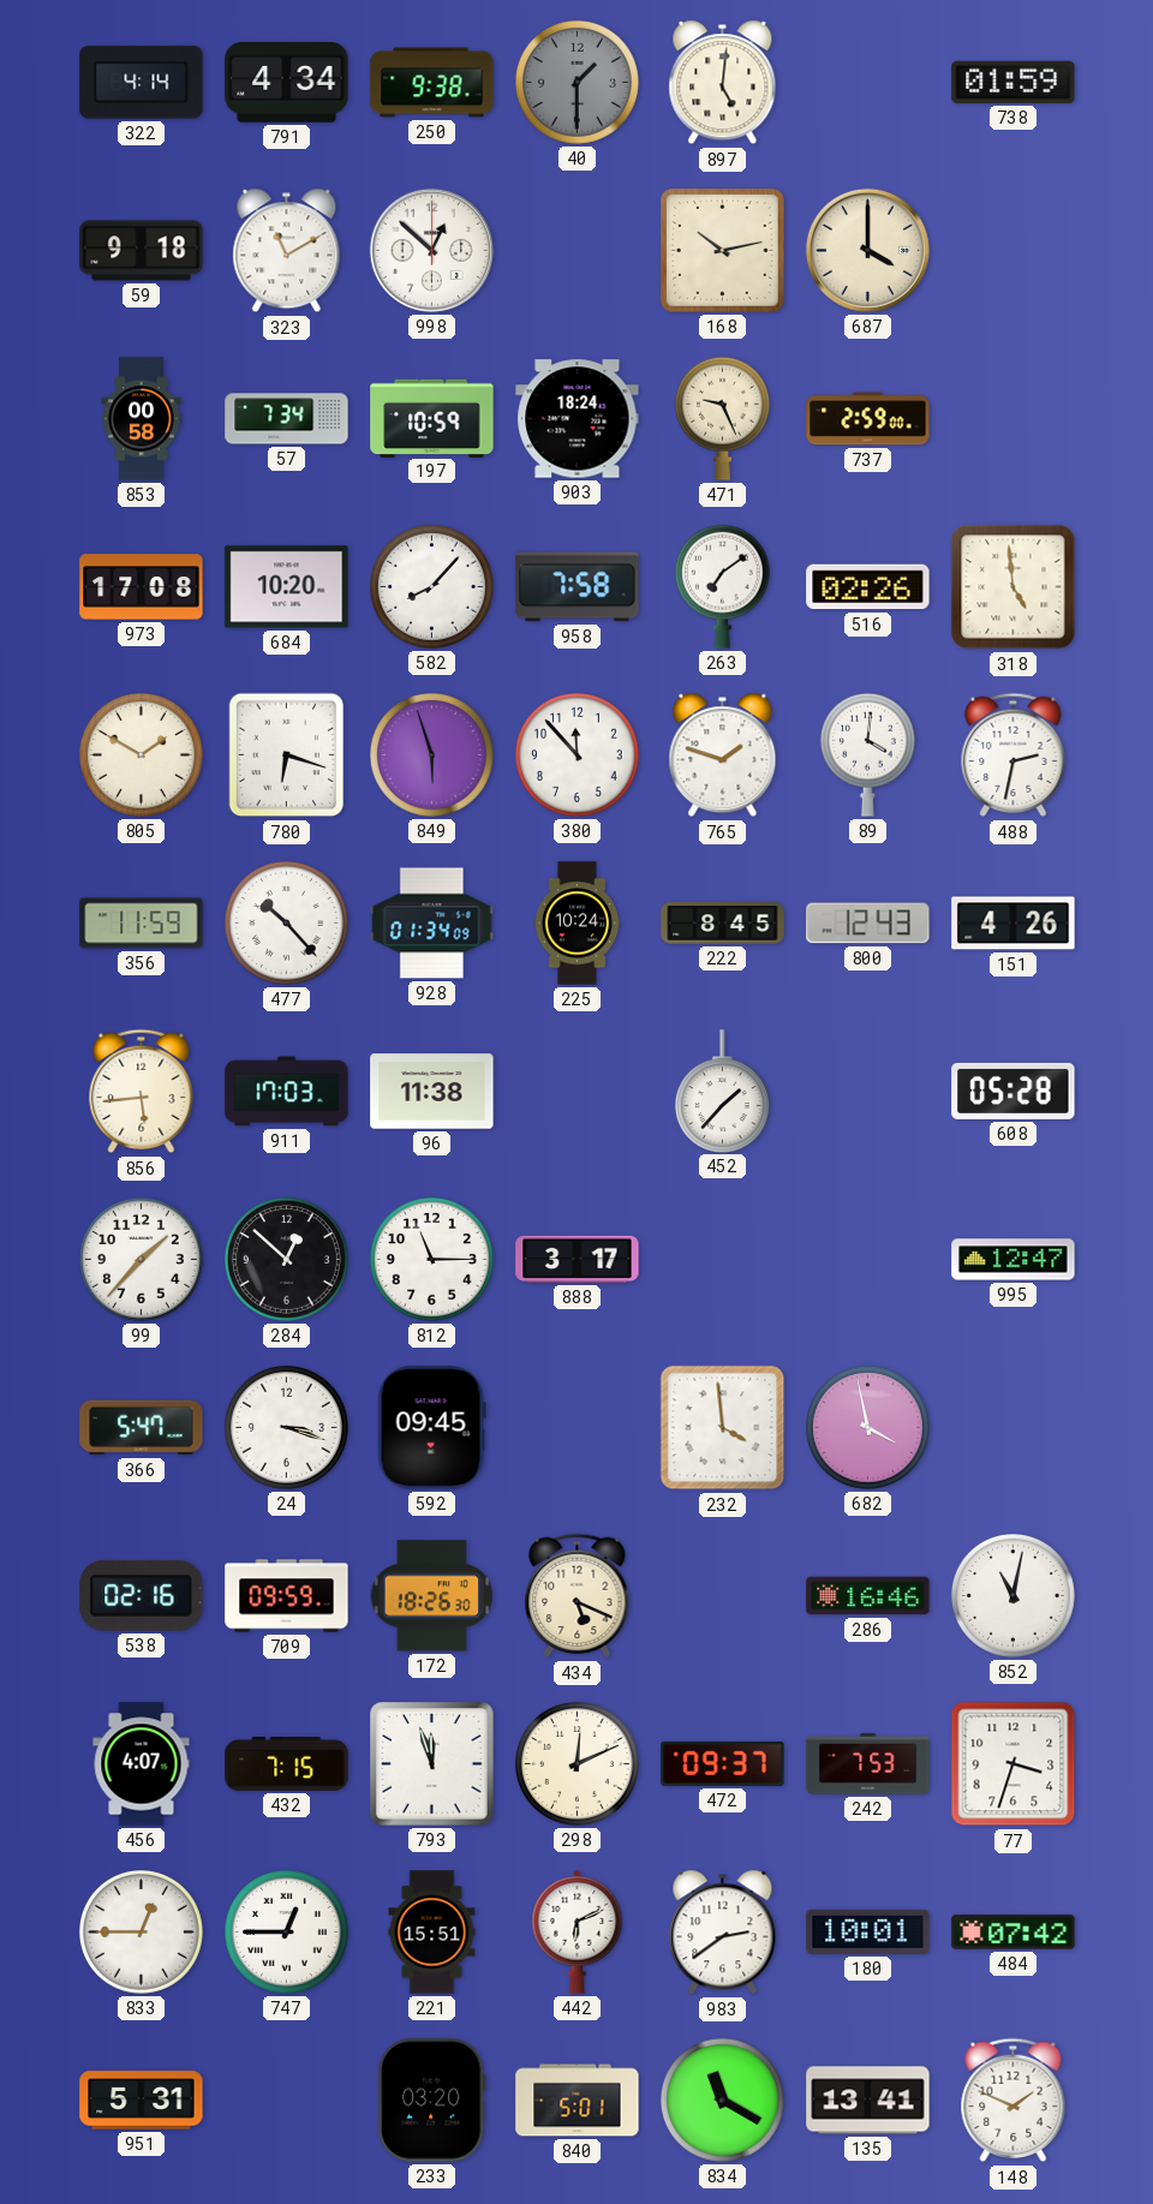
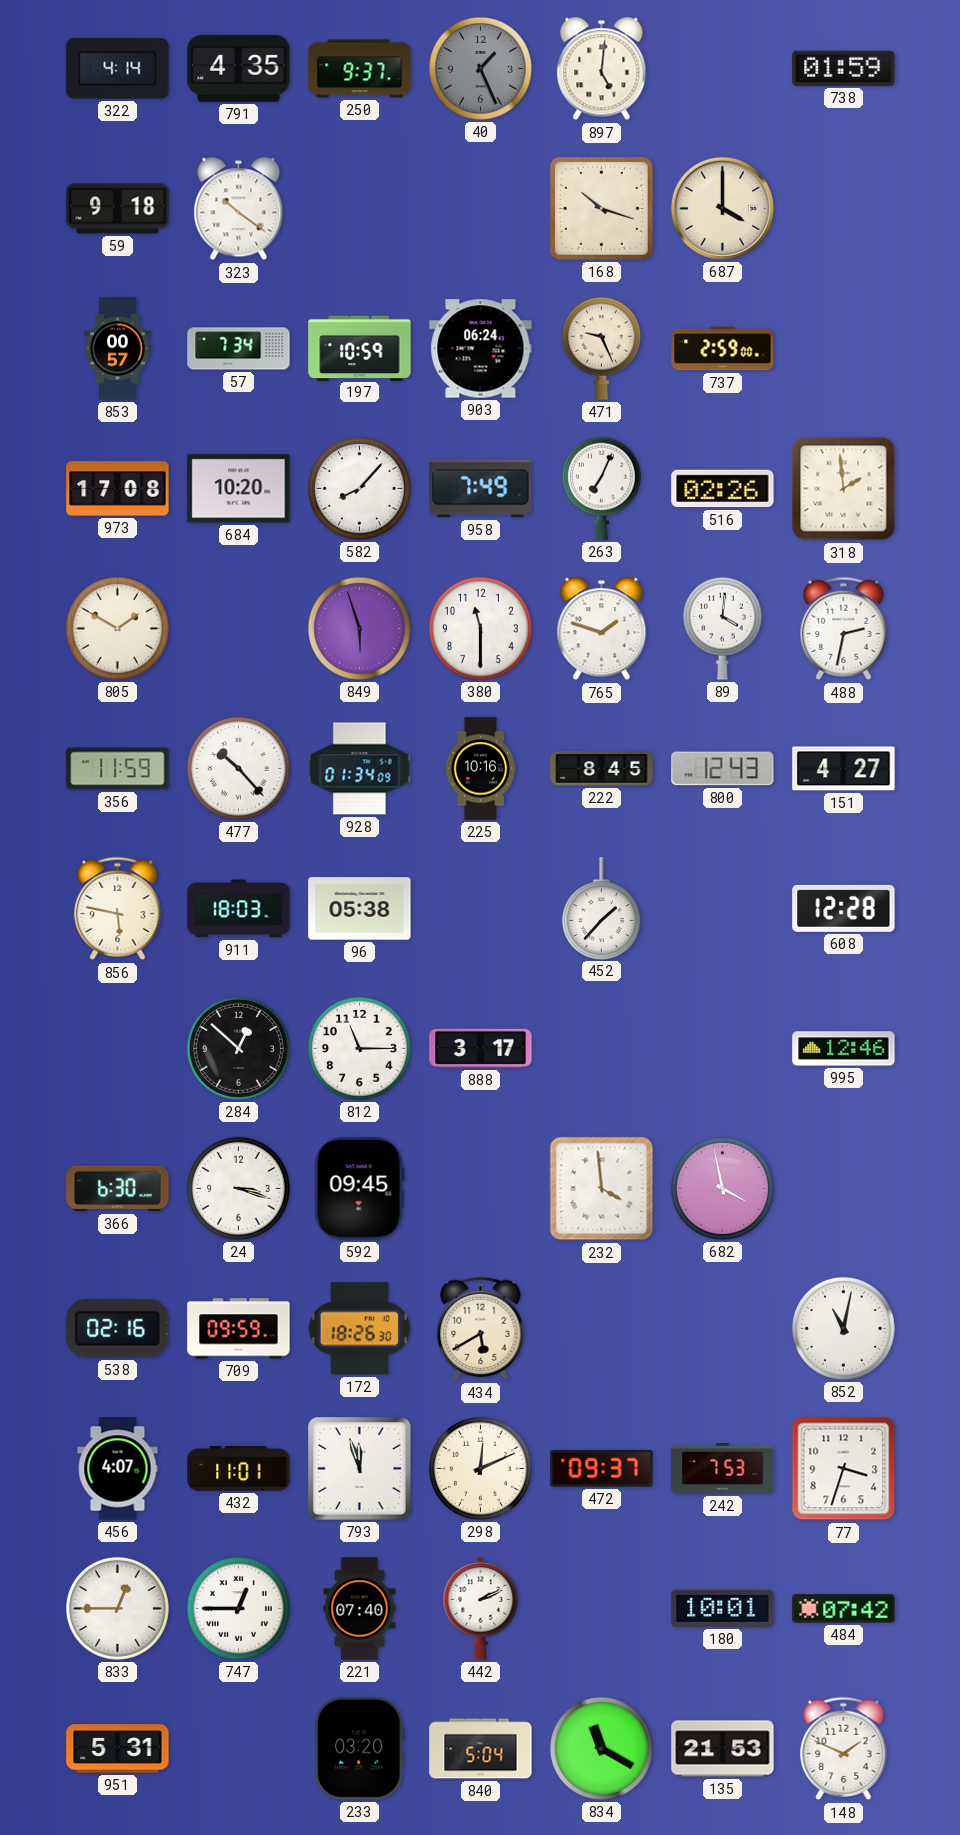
791: 4:34 -> 4:35
250: 9:38 -> 9:37
40: 1:30 -> 1:26
323: 11:10 -> 10:21
998: 12:52 -> none
168: 10:13 -> 10:18
853: 00:58 -> 00:57
903: 18:24 -> 06:24
958: 7:58 -> 7:49
263: 7:09 -> 7:04
318: 4:59 -> 1:59
780: 6:18 -> none
380: 11:53 -> 11:30
225: 10:24 -> 10:16
151: 4:26 -> 4:27
856: 5:44 -> 5:47
911: 17:03 -> 18:03
96: 11:38 -> 05:38
608: 05:28 -> 12:28
99: 1:37 -> none
995: 12:47 -> 12:46
366: 5:47 -> 6:30
434: 5:19 -> 5:40
286: 16:46 -> none
432: 7:15 -> 11:01
221: 15:51 -> 07:40
442: 6:11 -> 2:11
983: 2:39 -> none
840: 5:01 -> 5:04
135: 13:41 -> 21:53
